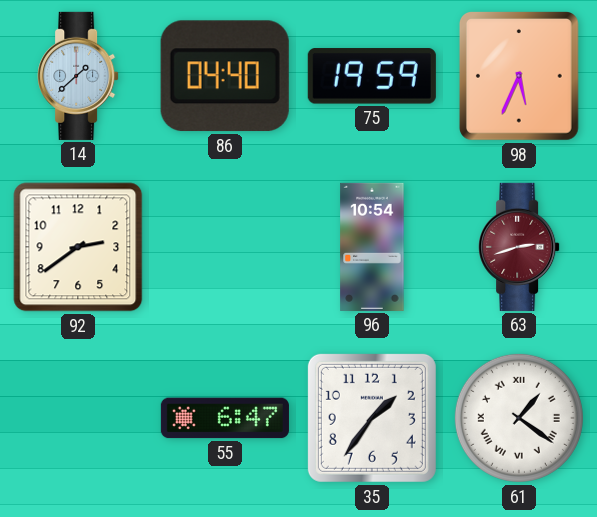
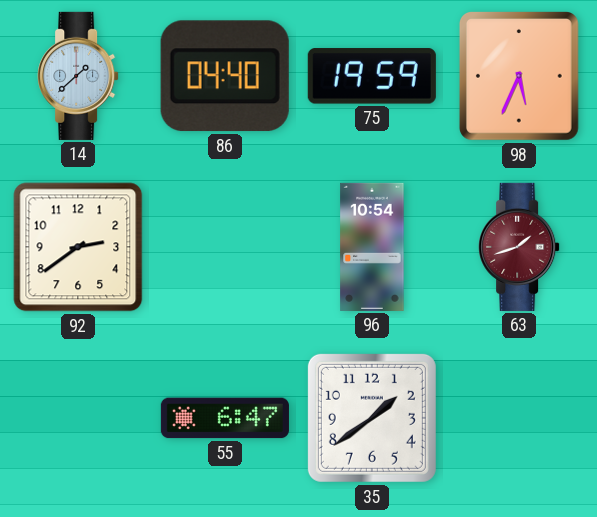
63: 2:42 -> 1:42
35: 1:36 -> 1:39
61: 1:21 -> none
